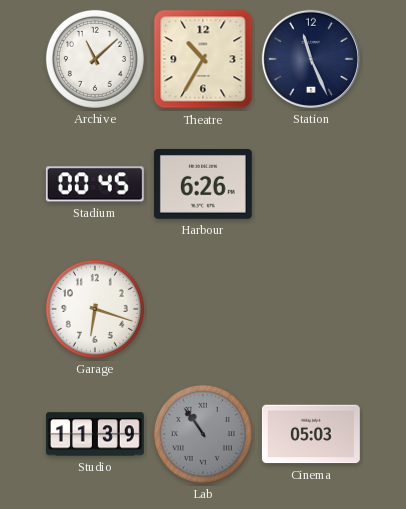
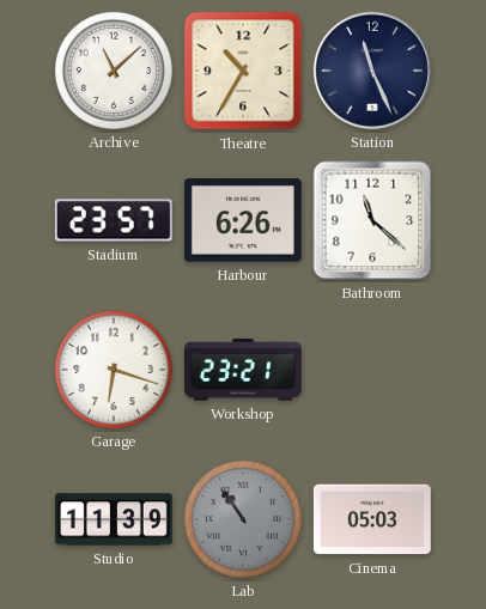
Stadium: 00:45 -> 23:57
Bathroom: none -> 11:22
Workshop: none -> 23:21
